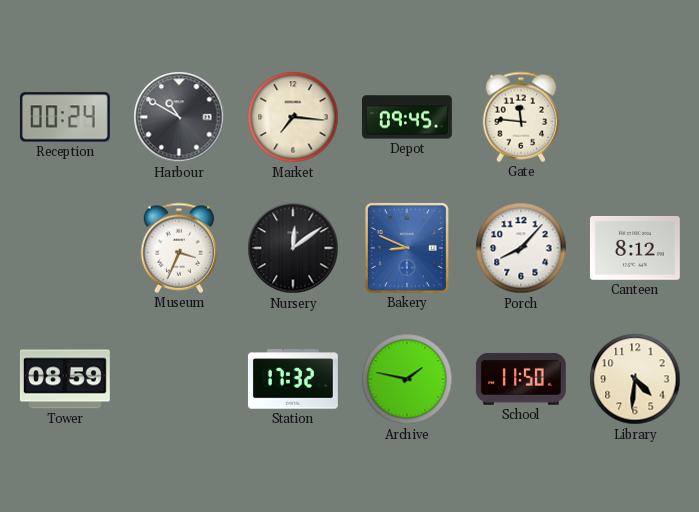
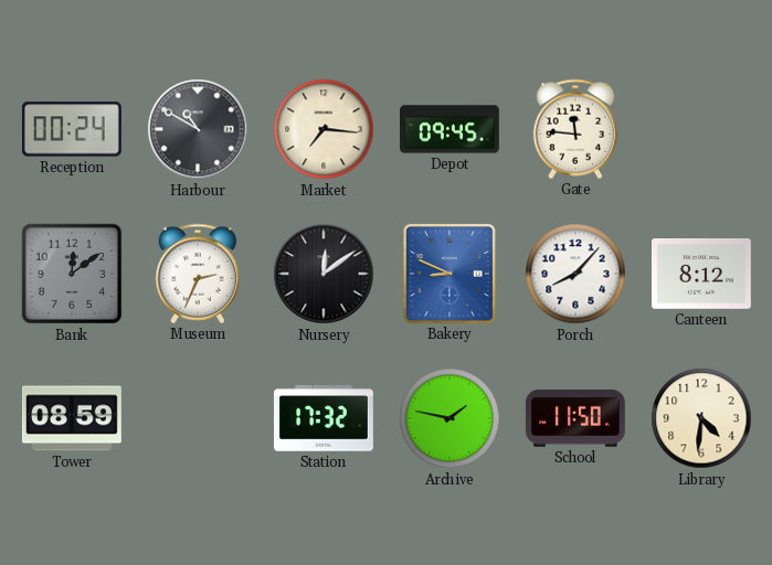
Bank: none -> 12:09
Museum: 3:34 -> 2:34
